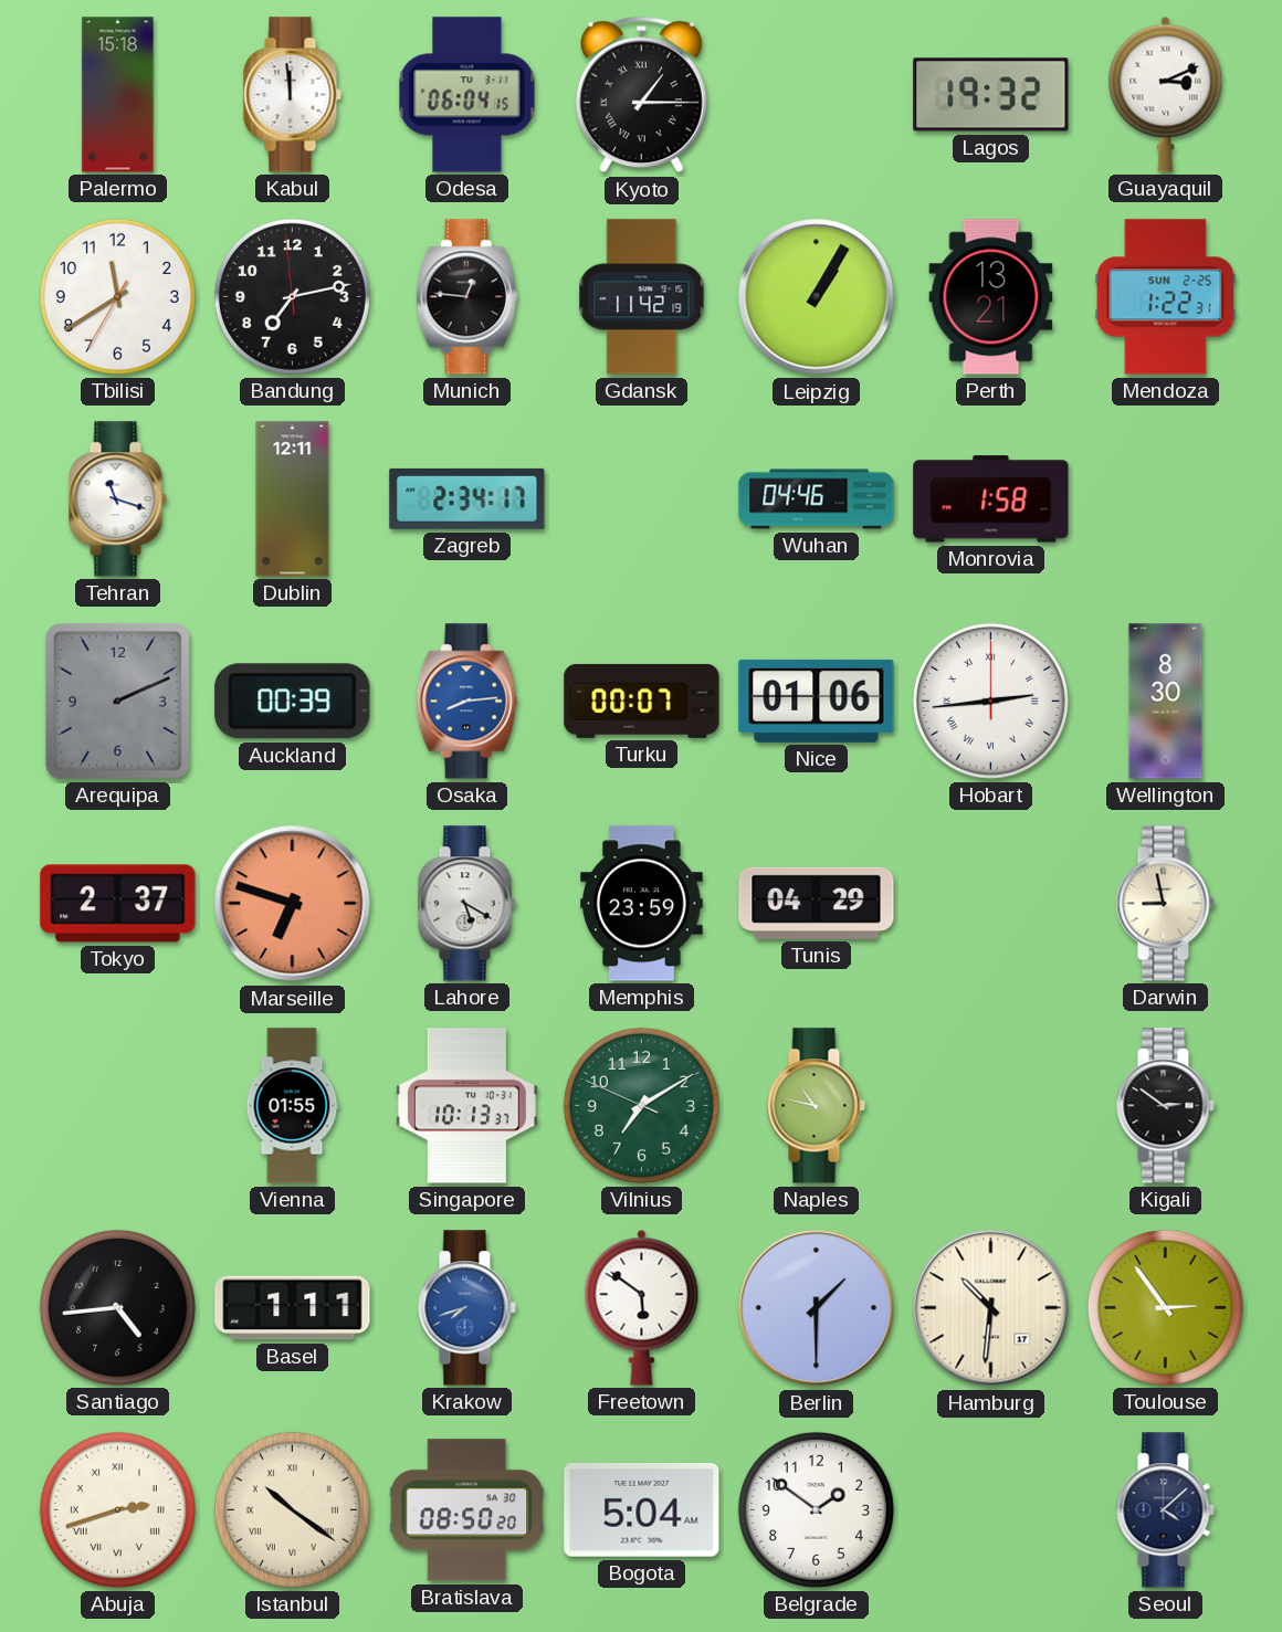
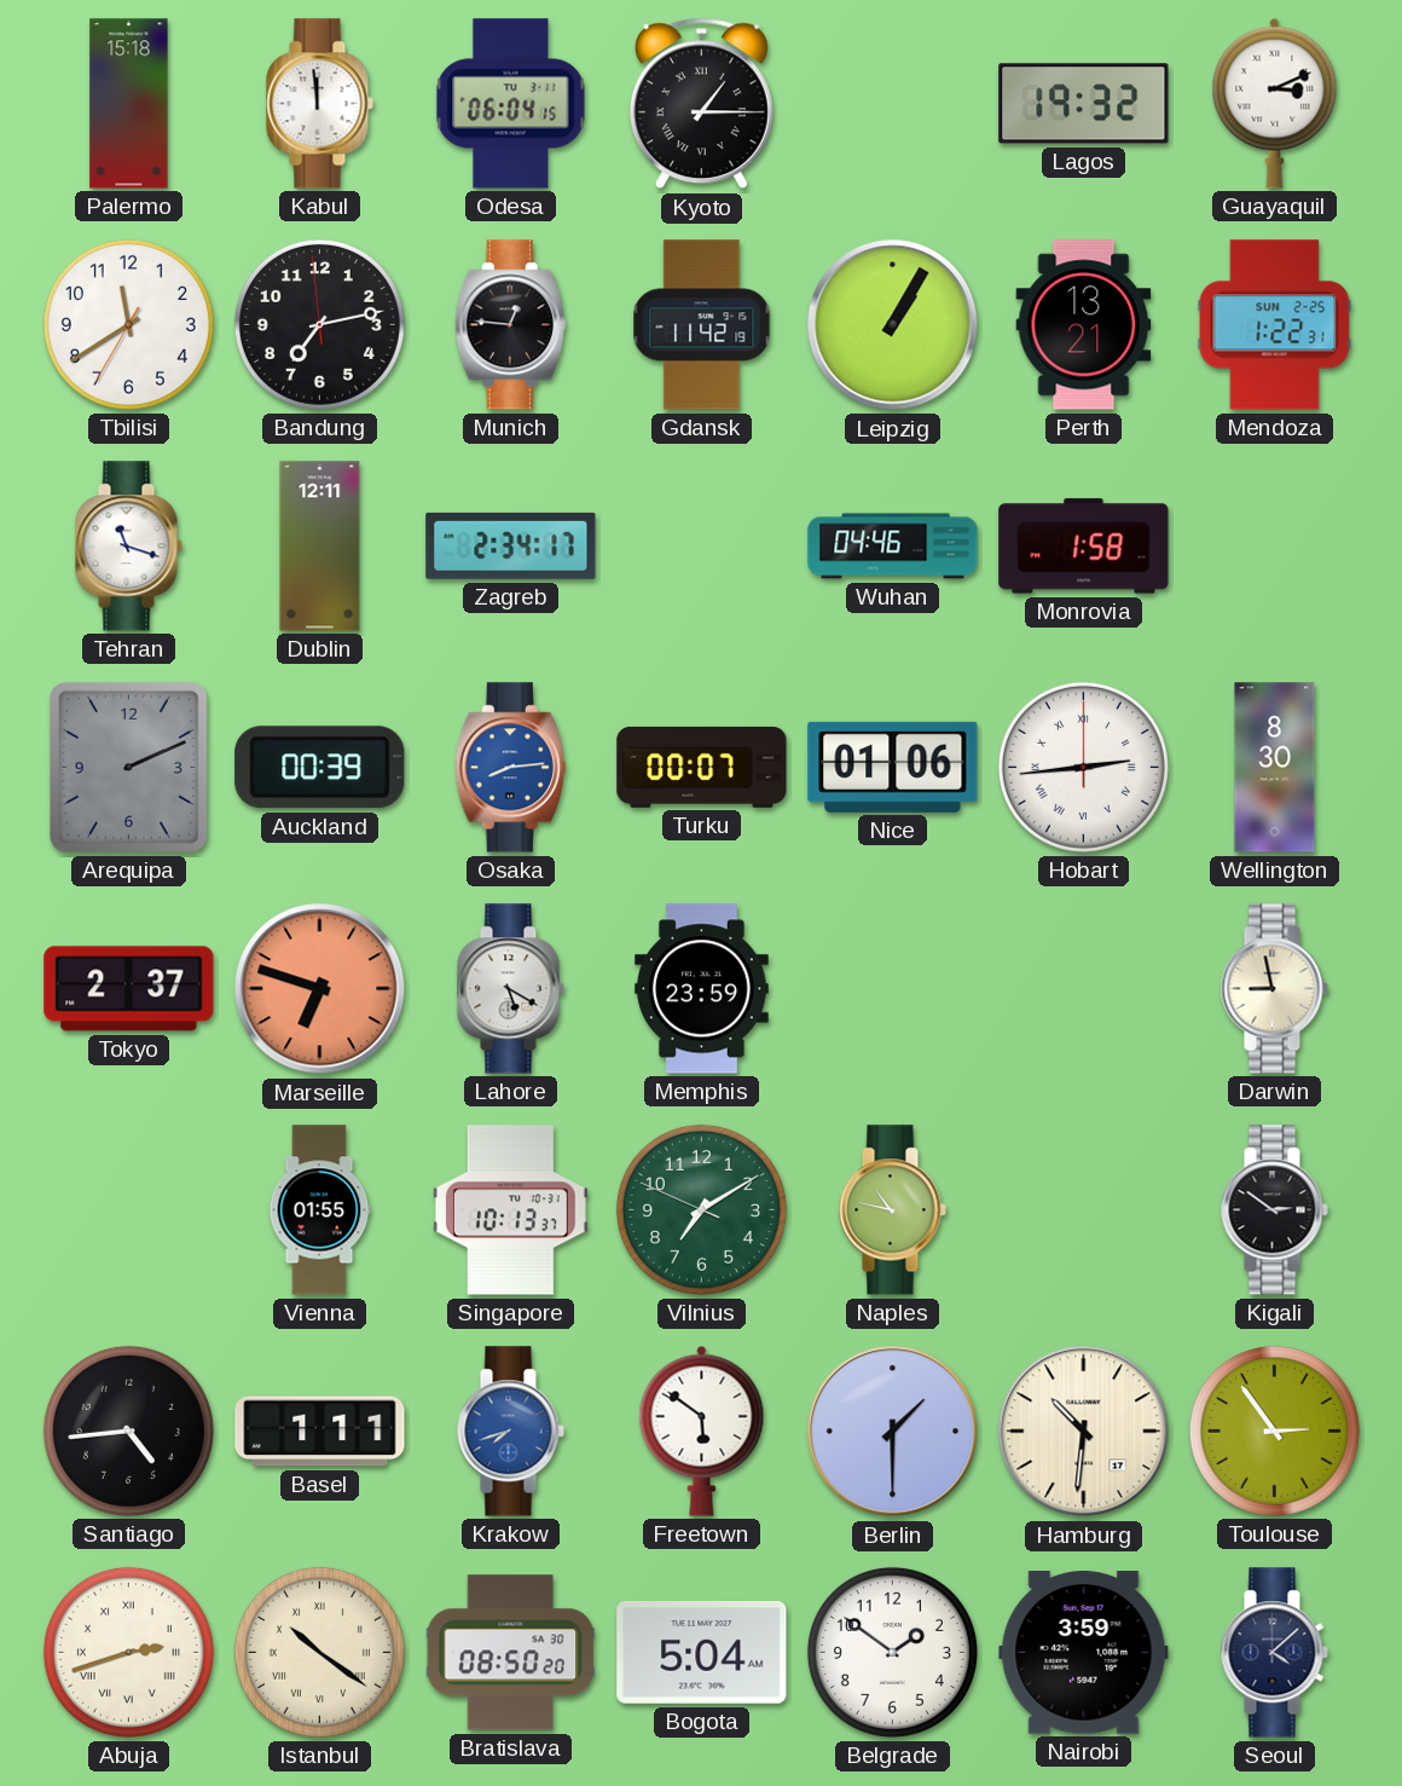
Tunis: 04:29 -> none
Nairobi: none -> 3:59
